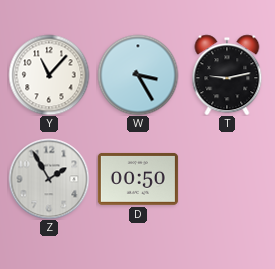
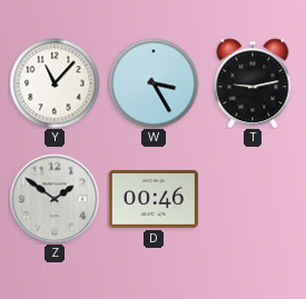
Z: 1:55 -> 1:51
D: 00:50 -> 00:46
